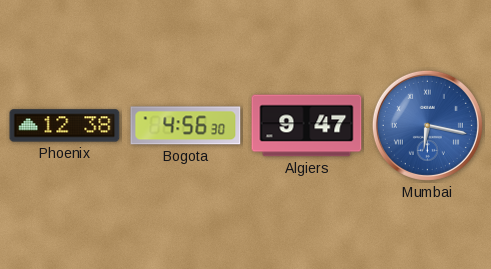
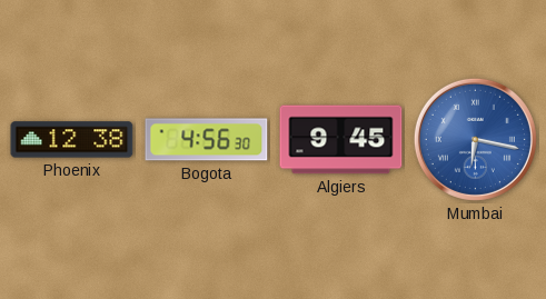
Algiers: 9:47 -> 9:45
